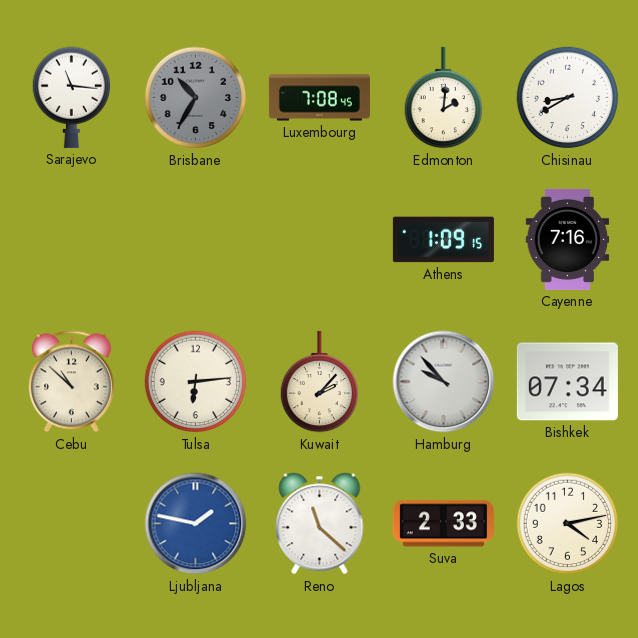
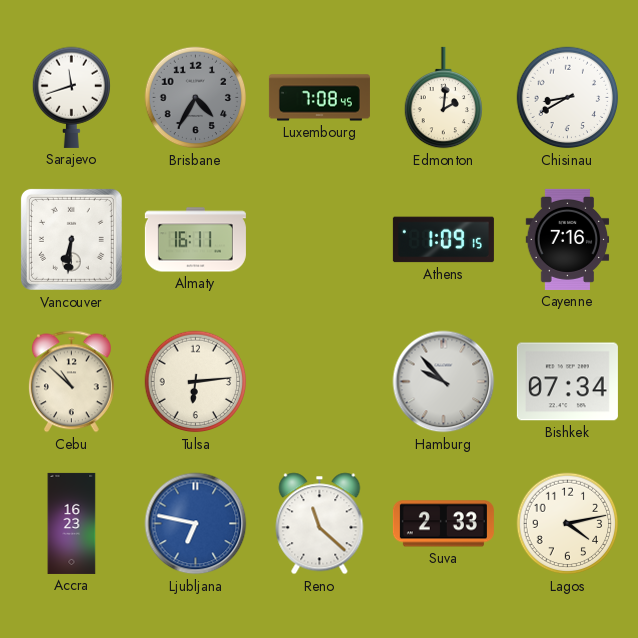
Sarajevo: 11:16 -> 11:42
Brisbane: 10:35 -> 4:35
Vancouver: none -> 6:31
Almaty: none -> 16:11
Kuwait: 2:07 -> none
Accra: none -> 16:23
Ljubljana: 1:47 -> 6:47
